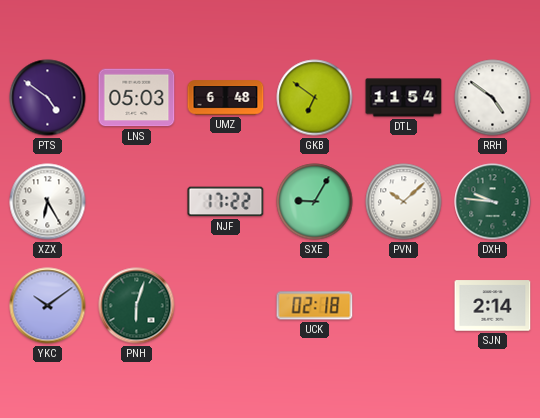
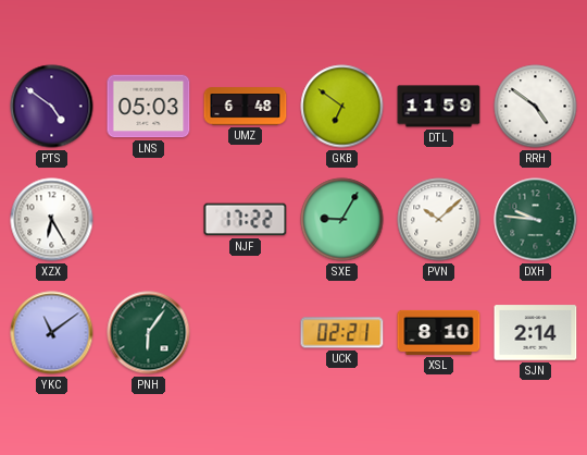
DTL: 11:54 -> 11:59
YKC: 10:09 -> 11:09
PNH: 6:03 -> 6:06
UCK: 02:18 -> 02:21
XSL: none -> 8:10
